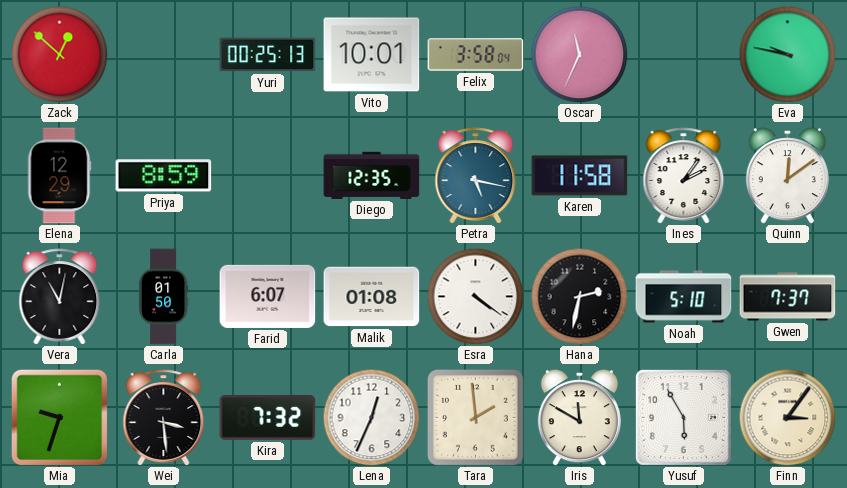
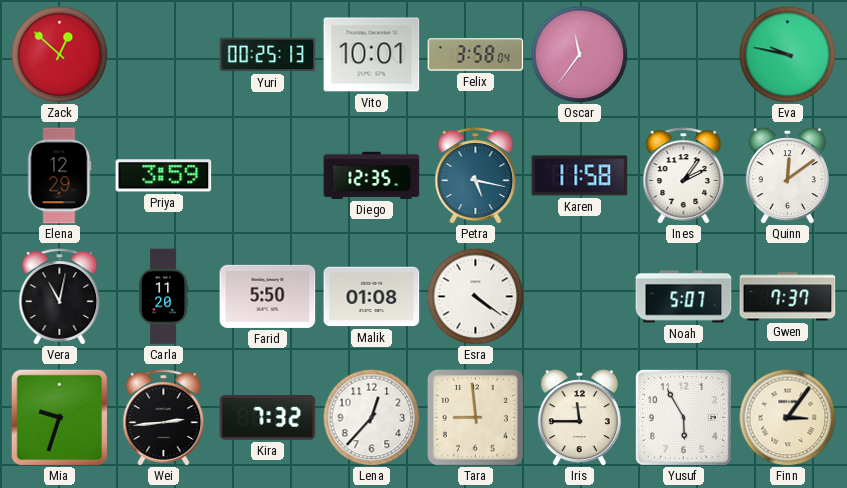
Oscar: 11:34 -> 11:36
Priya: 8:59 -> 3:59
Carla: 01:50 -> 11:20
Farid: 6:07 -> 5:50
Hana: 2:32 -> none
Noah: 5:10 -> 5:07
Wei: 3:29 -> 2:44
Lena: 12:34 -> 12:37
Tara: 1:59 -> 8:59
Iris: 11:50 -> 11:45
